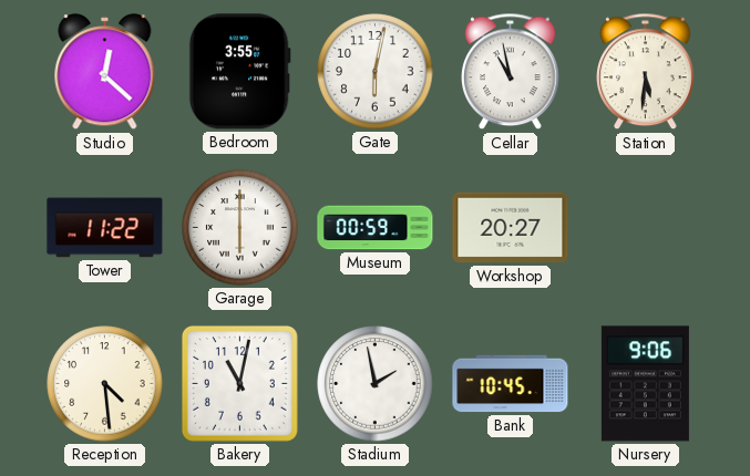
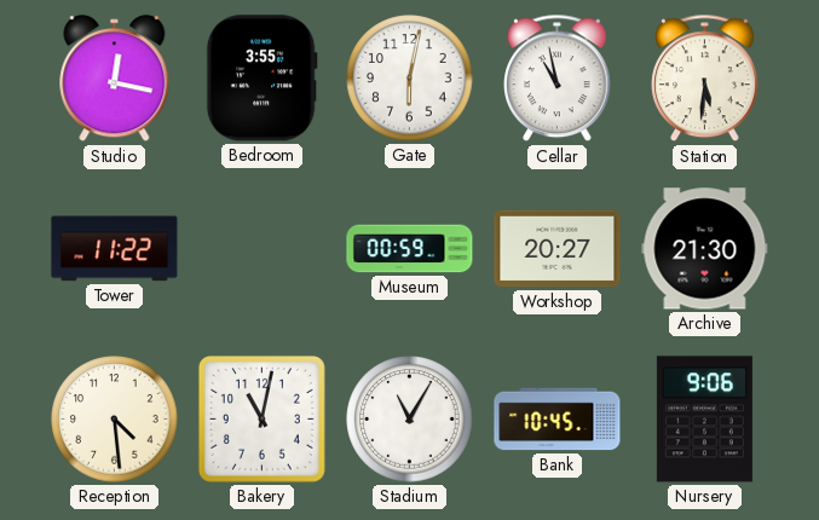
Studio: 12:22 -> 12:17
Garage: 6:00 -> none
Archive: none -> 21:30
Stadium: 1:58 -> 11:05
